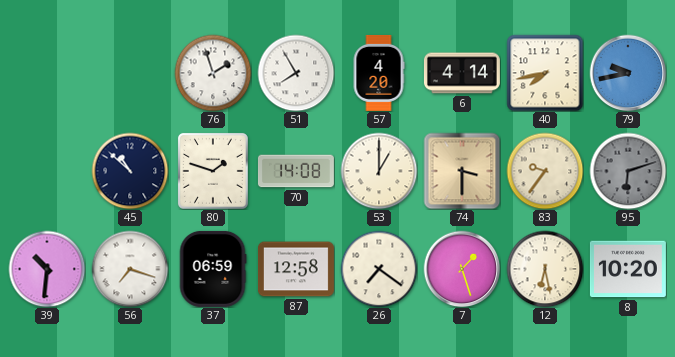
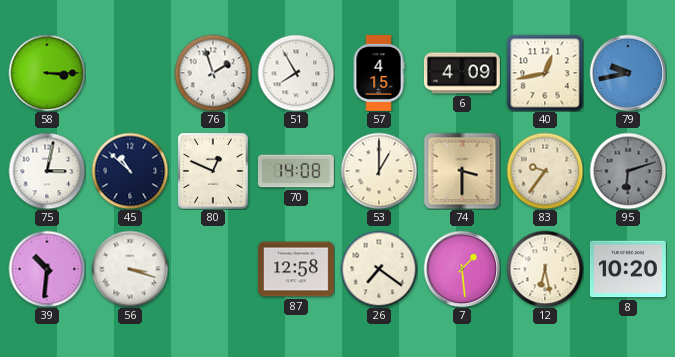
58: none -> 3:15
57: 4:20 -> 4:15
6: 4:14 -> 4:09
40: 7:43 -> 12:43
75: none -> 3:02
80: 1:48 -> 12:49
56: 7:18 -> 3:18
37: 06:59 -> none
7: 1:27 -> 1:29
